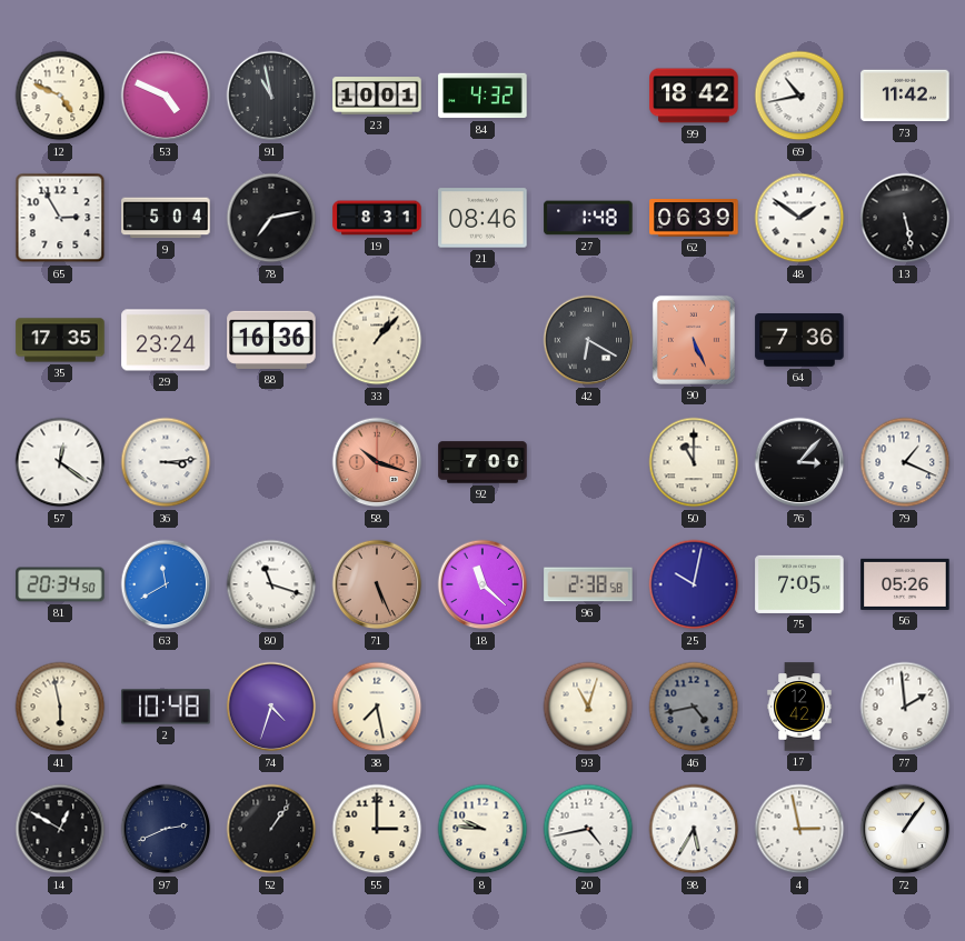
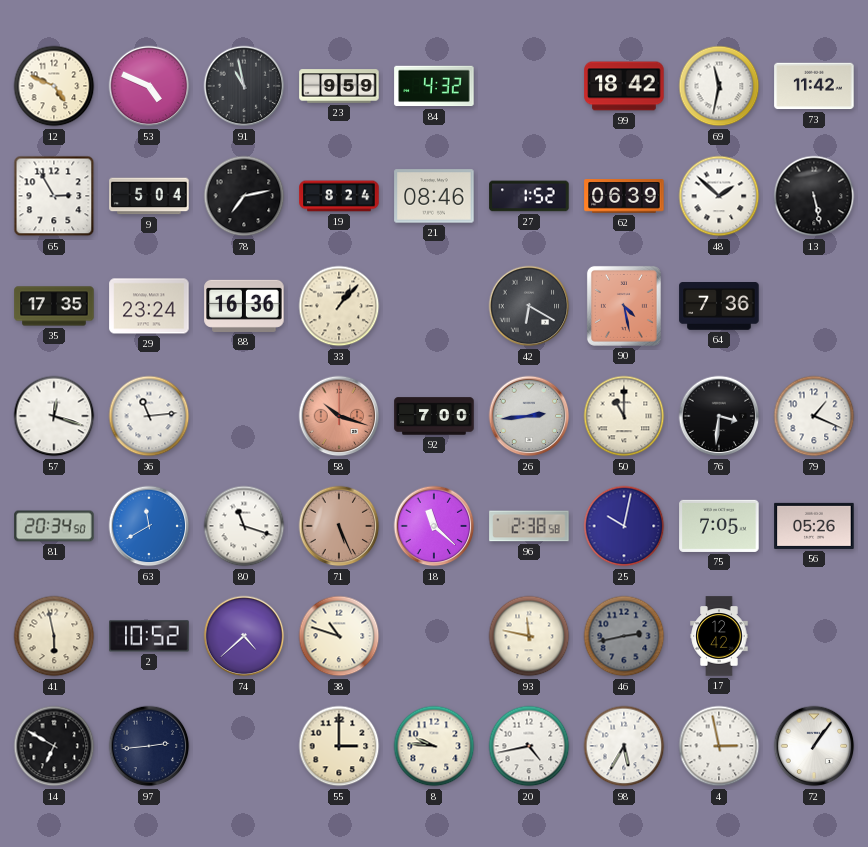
23: 10:01 -> 9:59
69: 10:43 -> 11:32
19: 8:31 -> 8:24
27: 1:48 -> 1:52
48: 1:51 -> 1:52
90: 5:26 -> 4:28
57: 12:21 -> 12:18
36: 3:14 -> 11:14
26: none -> 2:44
76: 3:07 -> 3:31
2: 10:48 -> 10:52
74: 4:33 -> 4:38
38: 7:28 -> 10:48
93: 11:03 -> 11:47
46: 4:43 -> 2:43
77: 1:59 -> none
14: 12:50 -> 6:50
97: 2:41 -> 2:44
52: 1:06 -> none
